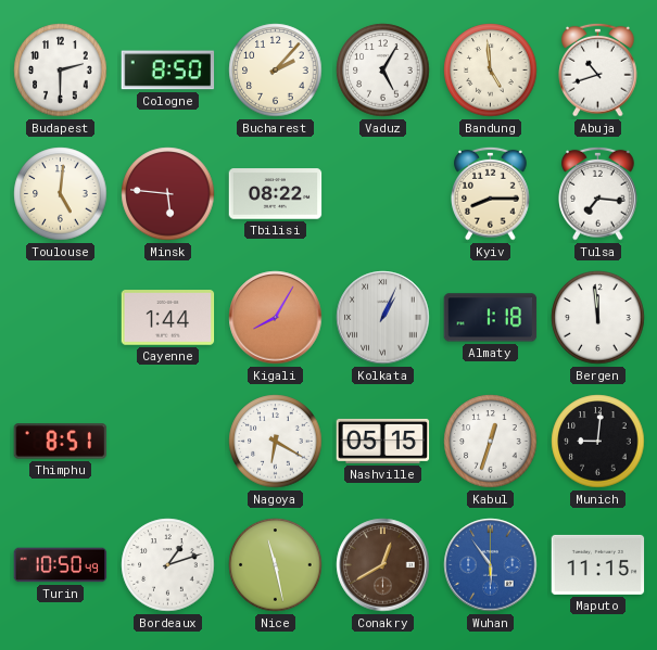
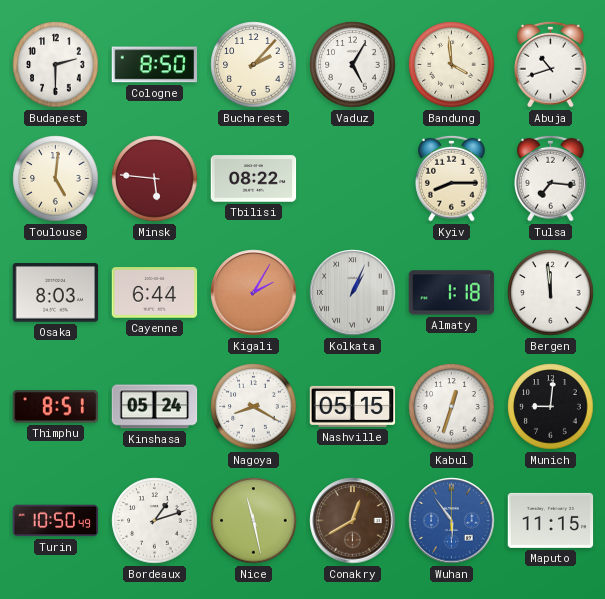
Bandung: 4:59 -> 3:59
Osaka: none -> 8:03
Cayenne: 1:44 -> 6:44
Kigali: 8:05 -> 2:05
Kinshasa: none -> 05:24
Nagoya: 6:20 -> 8:20
